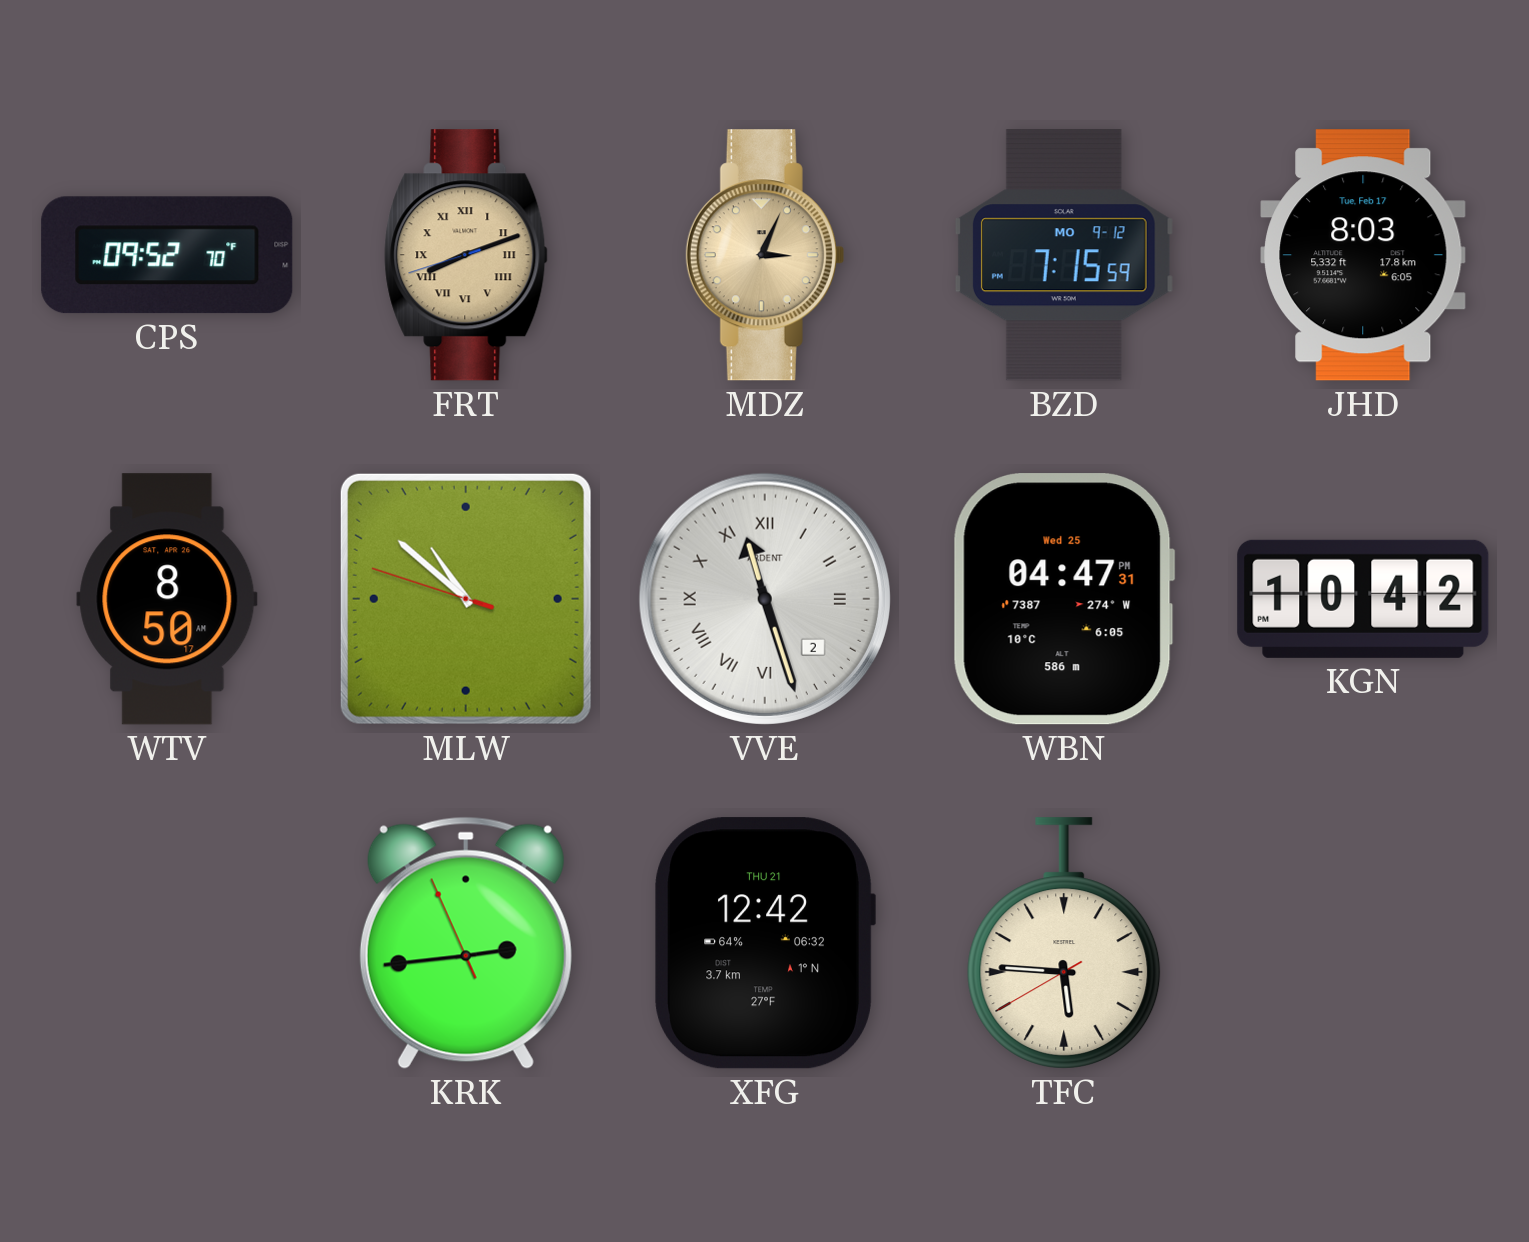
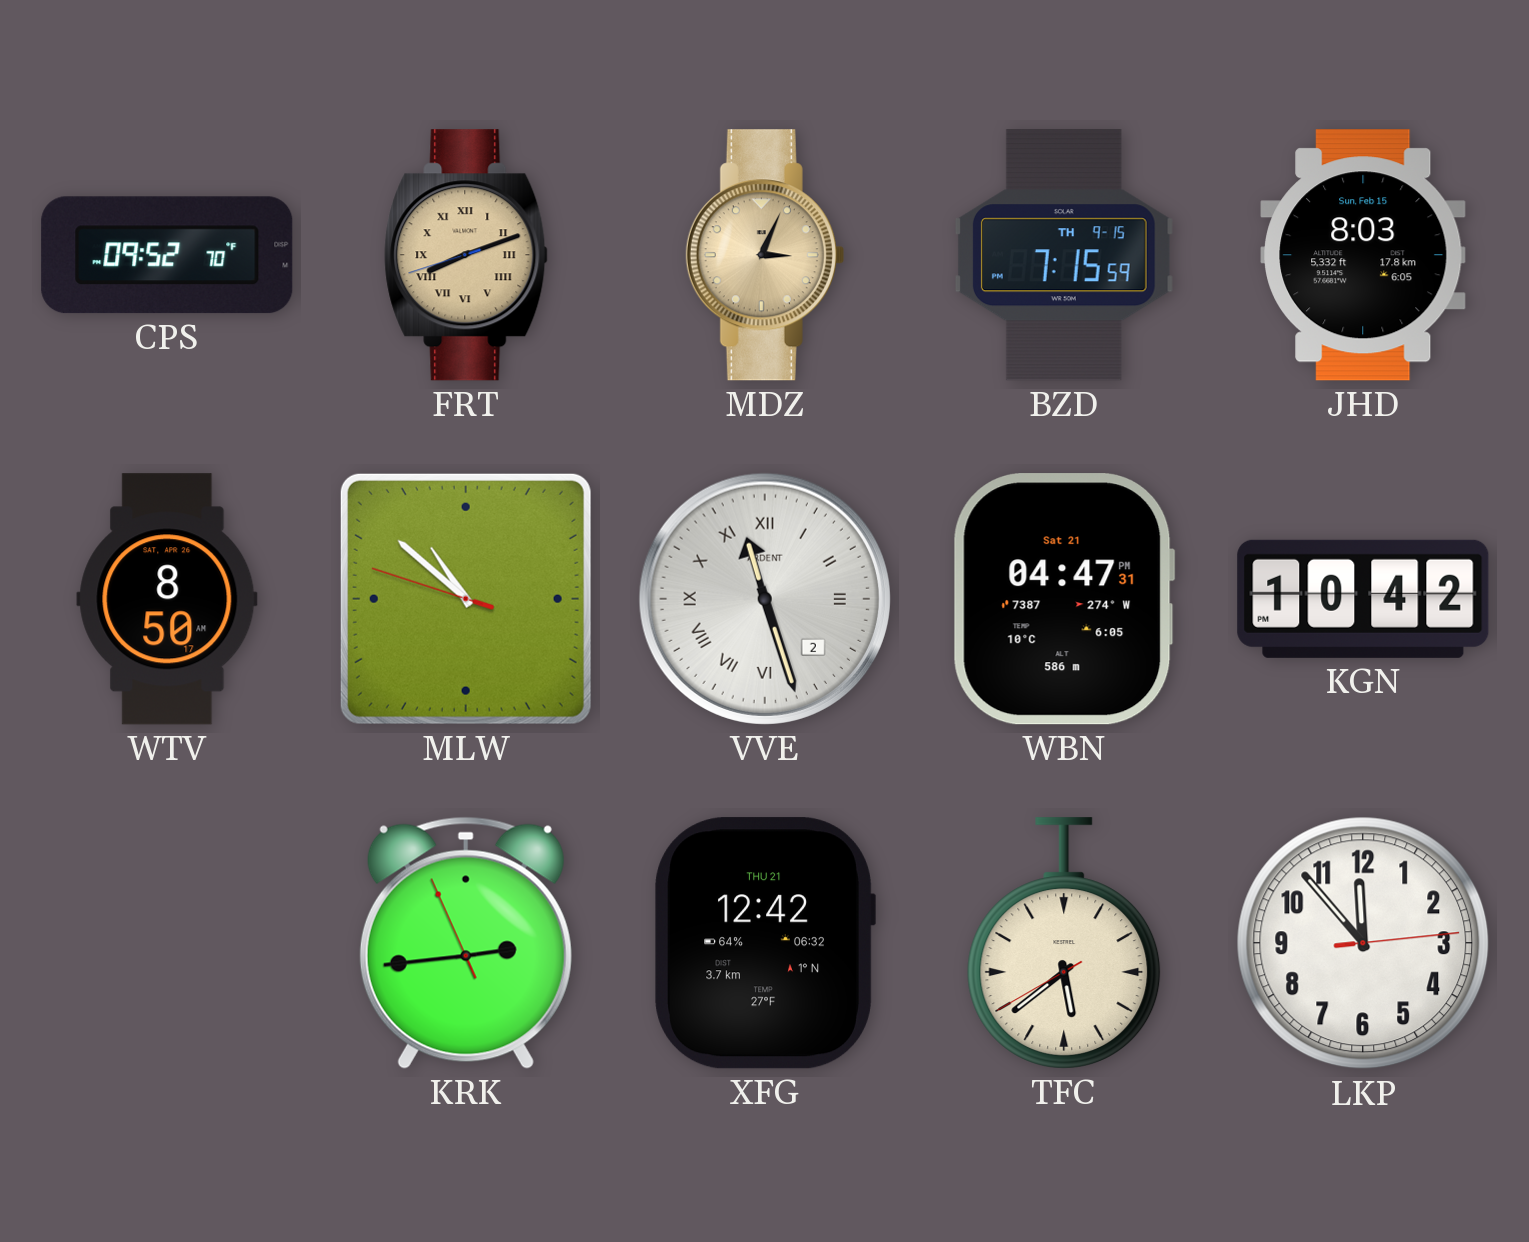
BZD date: MO 9-12 -> TH 9-15
JHD date: Tue, Feb 17 -> Sun, Feb 15
WBN date: Wed 25 -> Sat 21
TFC: 5:45 -> 5:38
LKP: none -> 11:53
